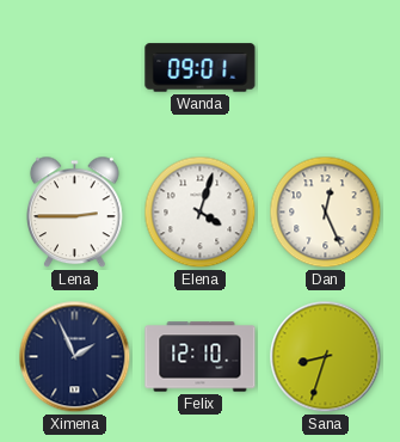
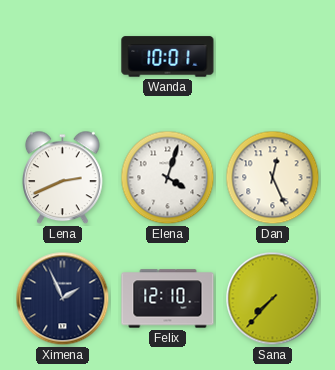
Wanda: 09:01 -> 10:01
Lena: 2:45 -> 2:41
Sana: 8:33 -> 7:37
